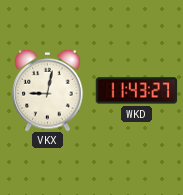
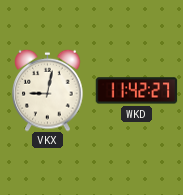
WKD: 11:43 -> 11:42
